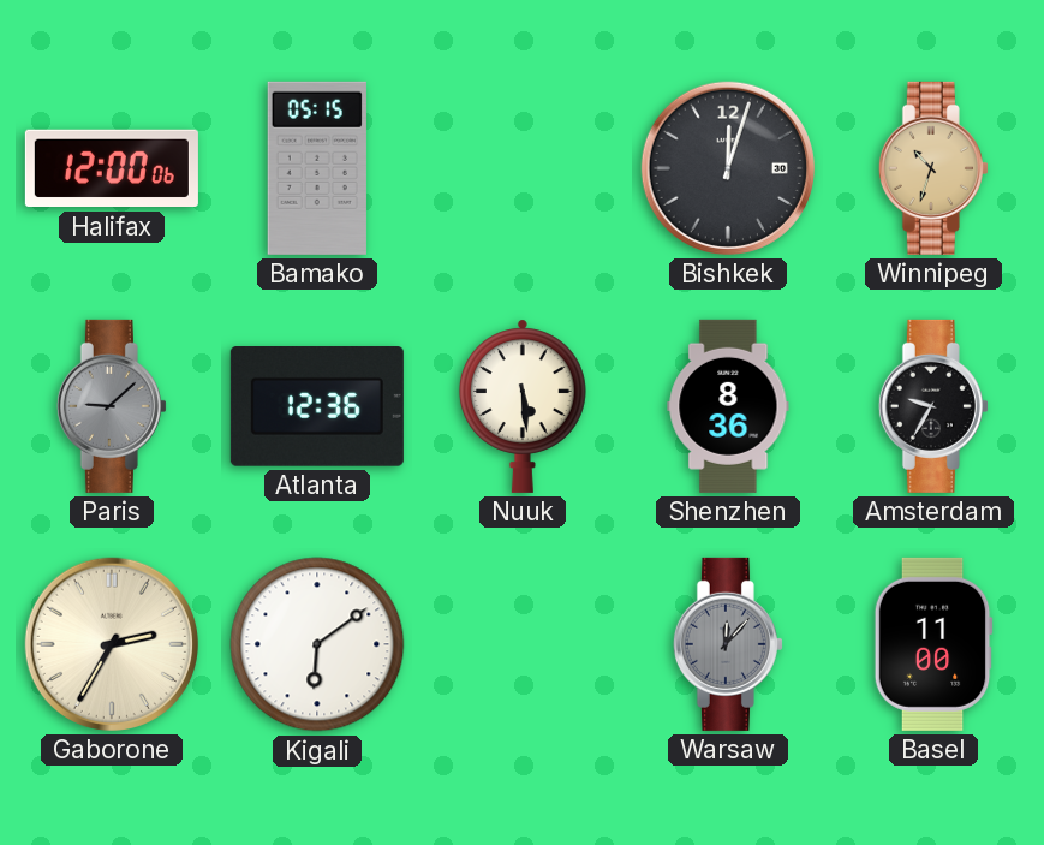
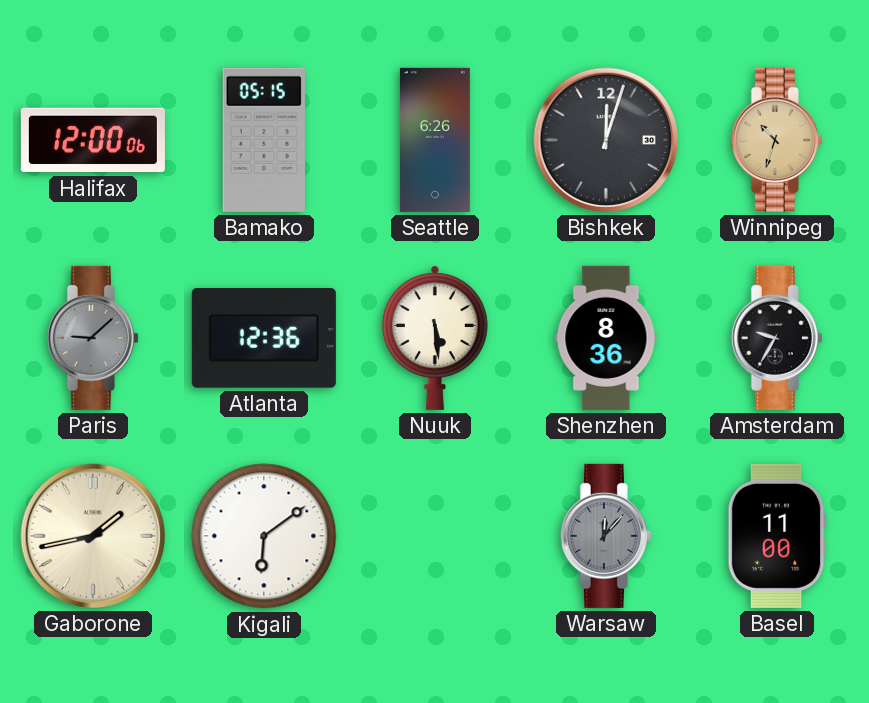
Seattle: none -> 6:26
Gaborone: 2:35 -> 1:43
